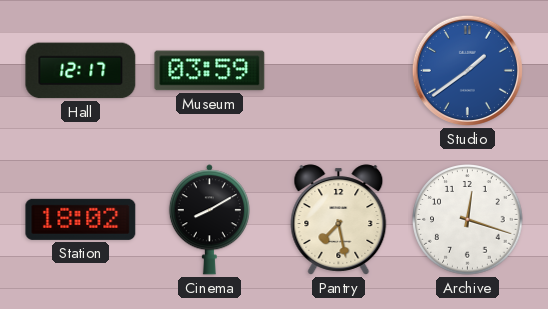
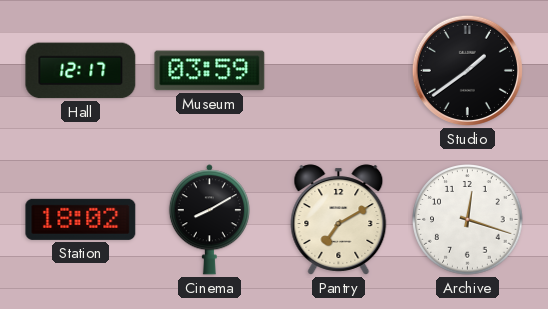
Studio dial: blue -> black
Pantry: 7:28 -> 7:10
